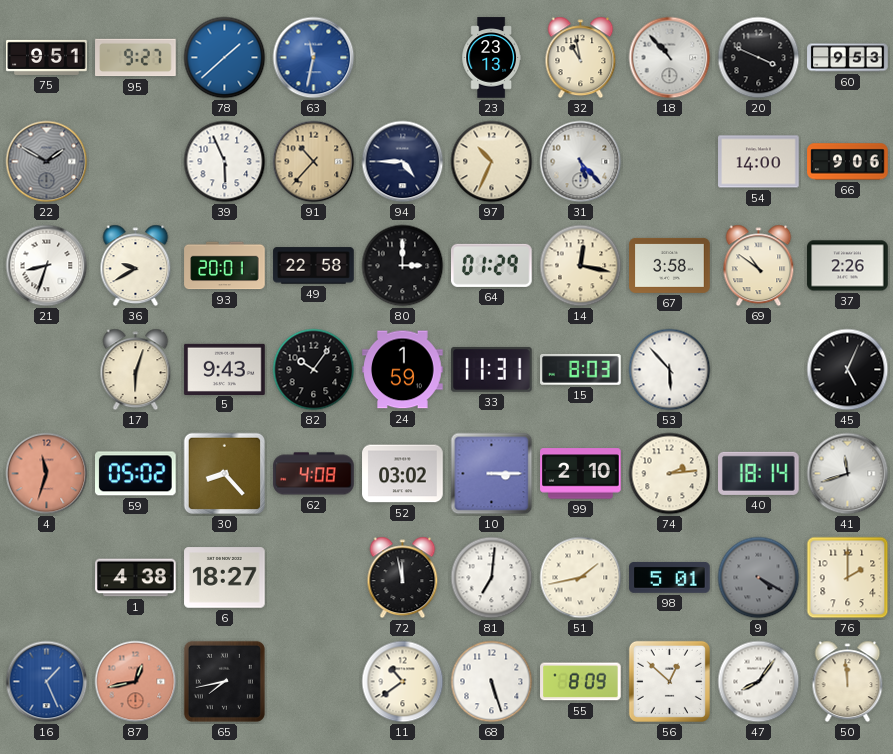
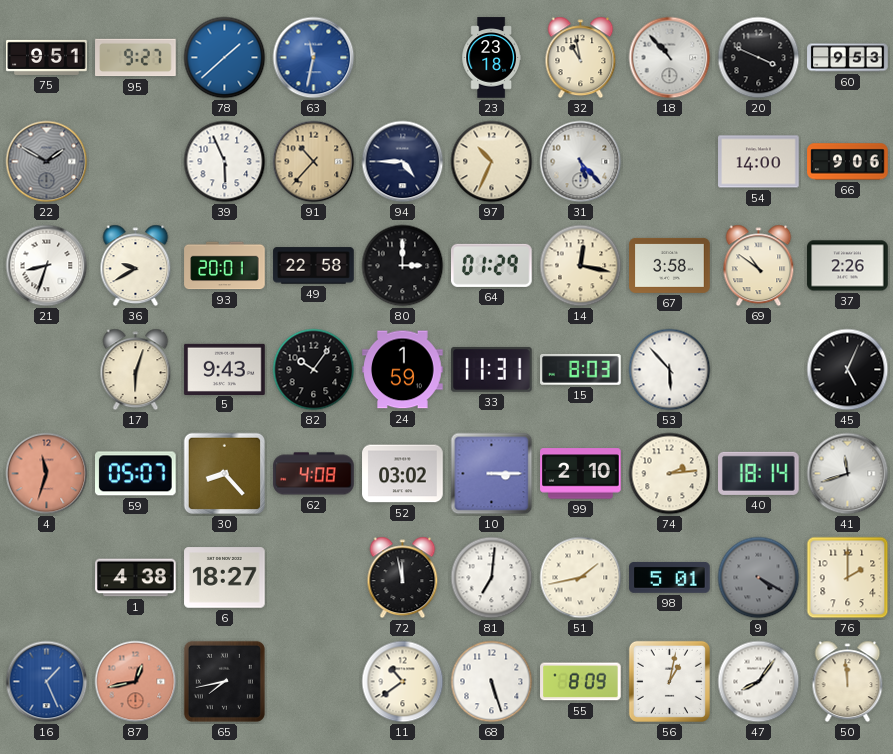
23: 23:13 -> 23:18
59: 05:02 -> 05:07
56: 12:52 -> 1:02
